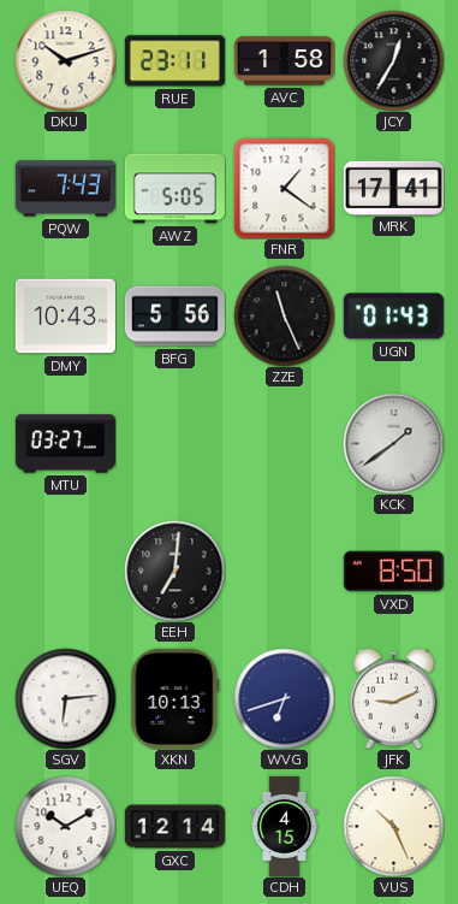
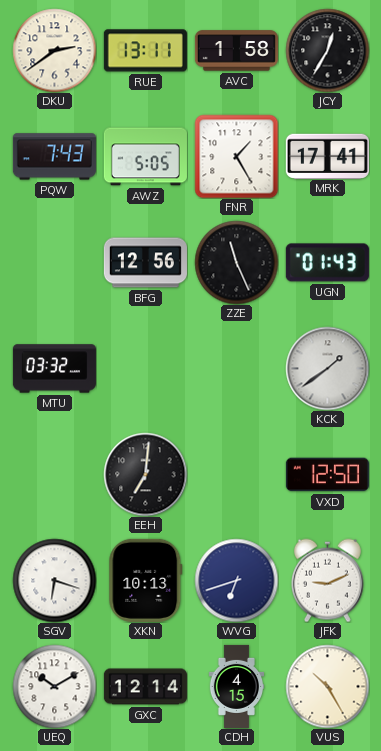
DKU: 10:12 -> 2:39
RUE: 23:11 -> 13:11
FNR: 1:21 -> 1:25
DMY: 10:43 -> none
BFG: 5:56 -> 12:56
MTU: 03:27 -> 03:32
VXD: 8:50 -> 12:50
SGV: 6:14 -> 6:18
VUS: 10:26 -> 10:25
